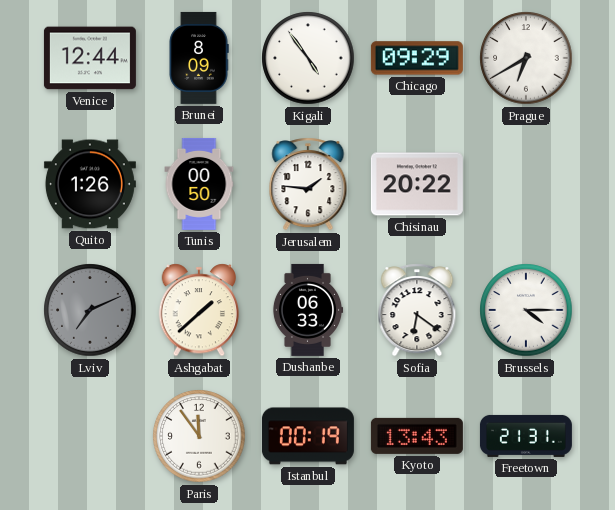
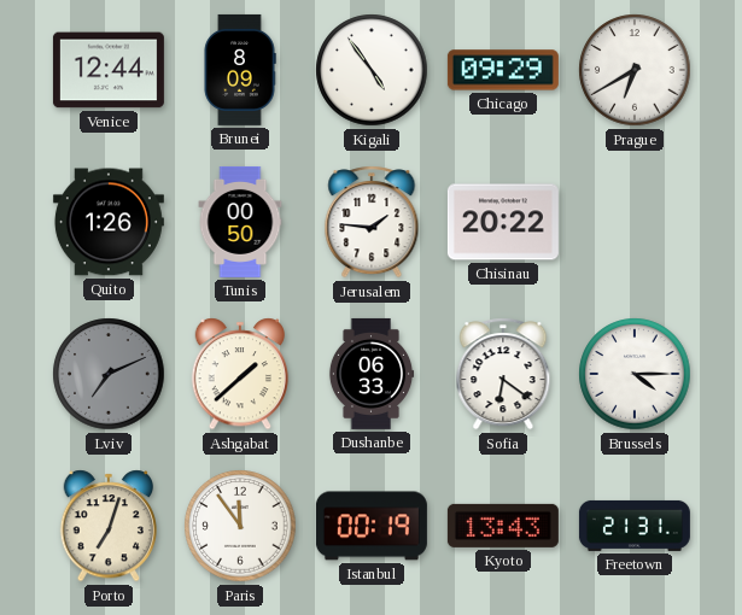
Porto: none -> 7:03
